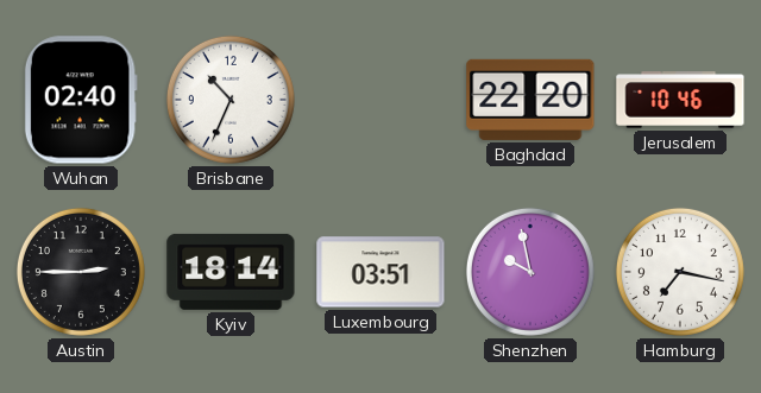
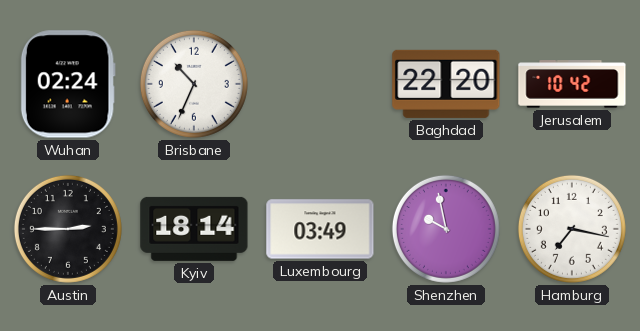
Wuhan: 02:40 -> 02:24
Jerusalem: 10:46 -> 10:42
Luxembourg: 03:51 -> 03:49
